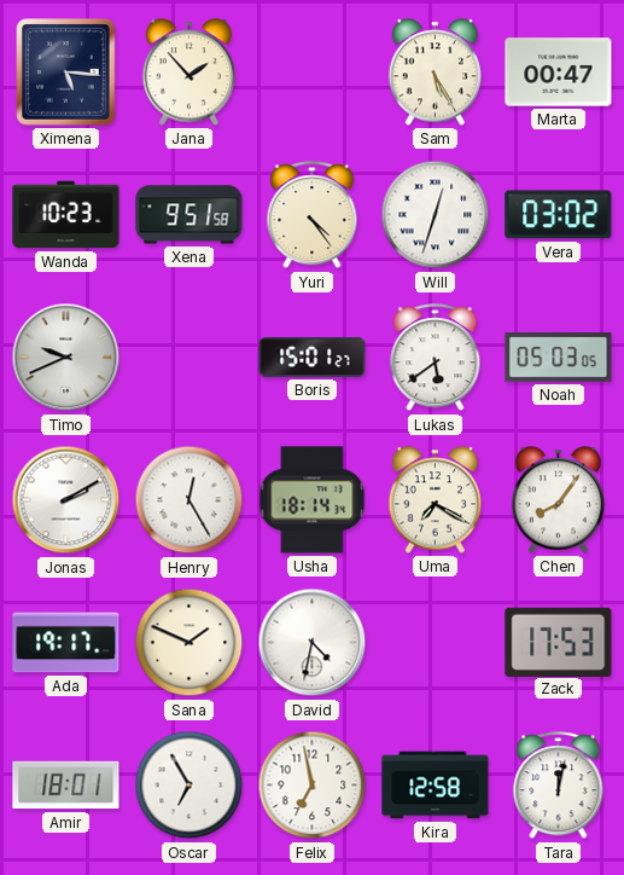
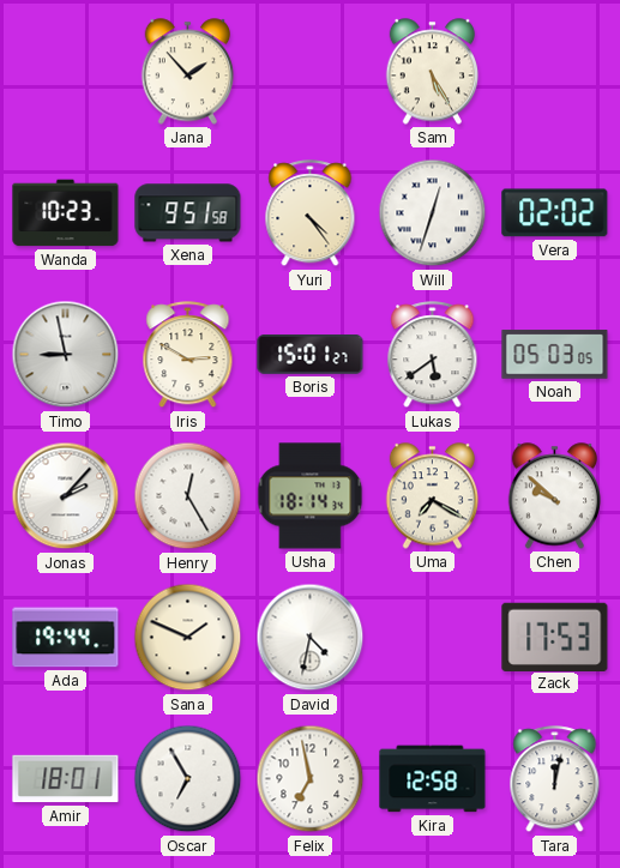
Ximena: 5:16 -> none
Marta: 00:47 -> none
Vera: 03:02 -> 02:02
Timo: 9:41 -> 8:58
Iris: none -> 2:50
Jonas: 2:10 -> 2:07
Chen: 8:06 -> 9:52
Ada: 19:17 -> 19:44
